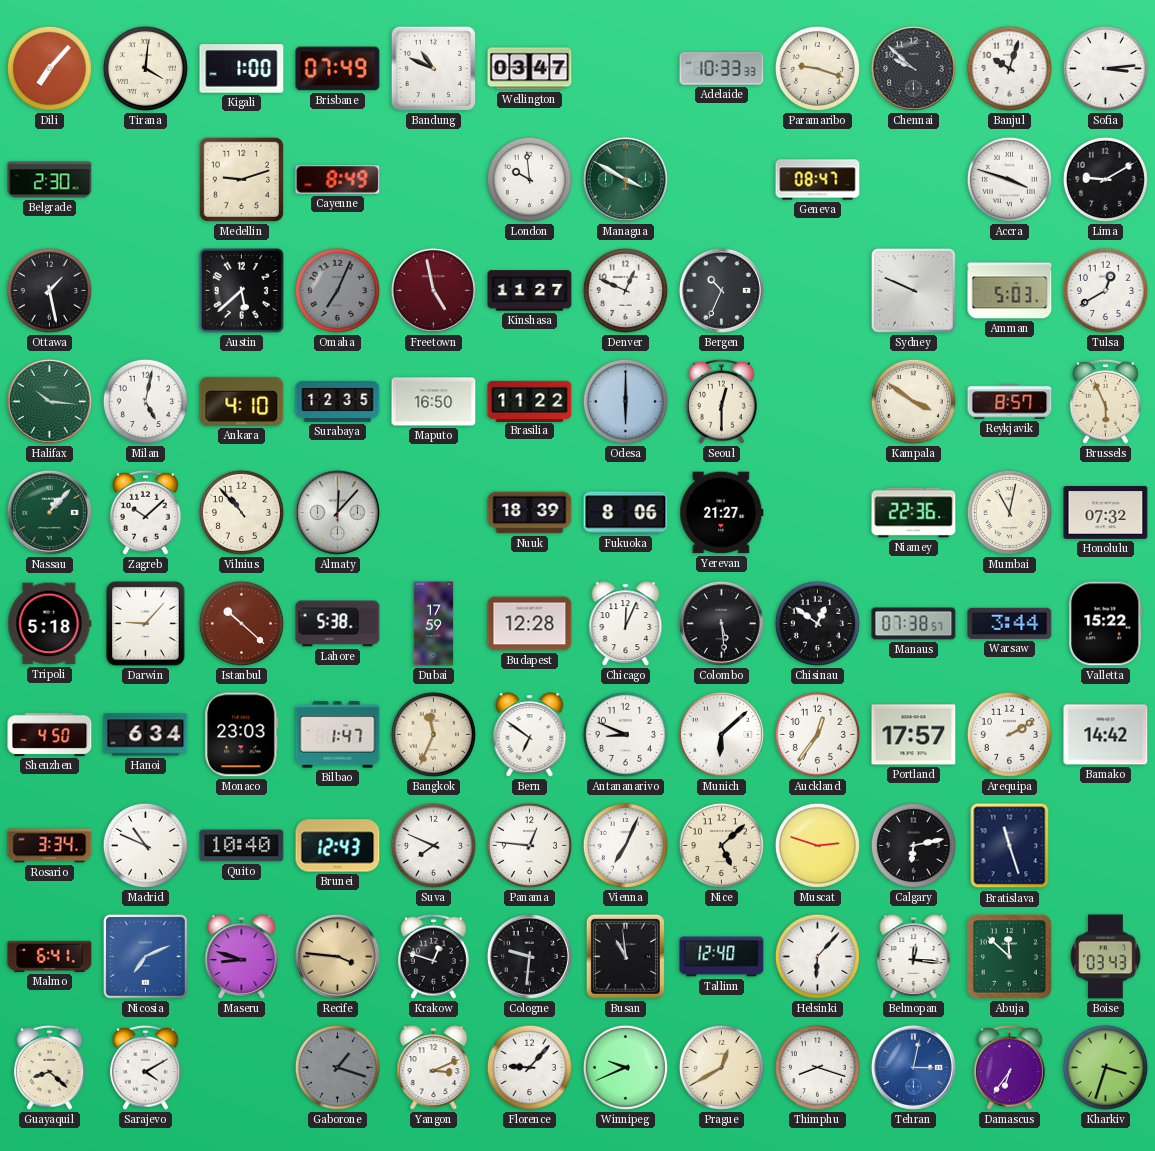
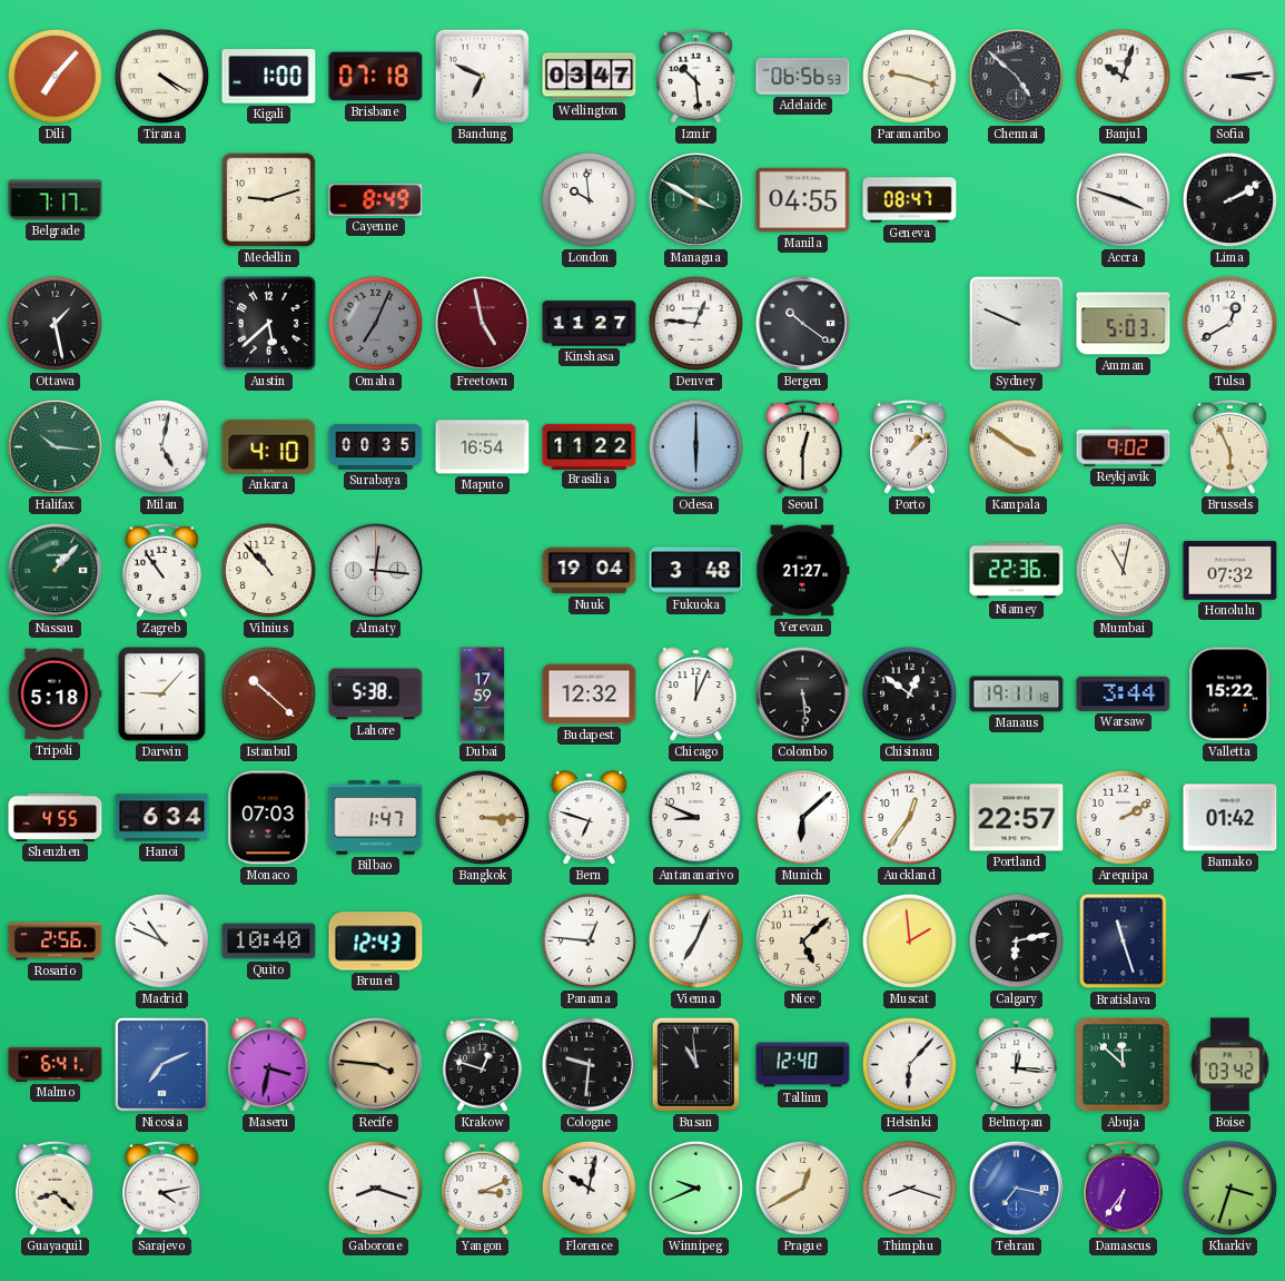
Tirana: 4:01 -> 4:20
Brisbane: 07:49 -> 07:18
Bandung: 10:49 -> 6:49
Izmir: none -> 10:29
Adelaide: 10:33 -> 06:56
Chennai: 9:52 -> 4:52
Belgrade: 2:30 -> 7:17
Manila: none -> 04:55
Lima: 9:10 -> 2:10
Denver: 12:49 -> 12:46
Bergen: 10:34 -> 10:21
Surabaya: 12:35 -> 00:35
Maputo: 16:50 -> 16:54
Porto: none -> 1:08
Reykjavik: 8:57 -> 9:02
Zagreb: 10:08 -> 10:54
Almaty: 12:07 -> 12:16
Nuuk: 18:39 -> 19:04
Fukuoka: 8:06 -> 3:48
Budapest: 12:28 -> 12:32
Manaus: 07:38 -> 19:11
Shenzhen: 4:50 -> 4:55
Monaco: 23:03 -> 07:03
Bangkok: 11:34 -> 3:15
Bern: 6:51 -> 6:48
Portland: 17:57 -> 22:57
Bamako: 14:42 -> 01:42
Rosario: 3:34 -> 2:56
Suva: 7:49 -> none
Muscat: 2:48 -> 1:59
Maseru: 8:48 -> 3:32
Boise: 03:43 -> 03:42
Sarajevo: 4:10 -> 4:13
Gaborone: 1:18 -> 8:18
Gaborone dial: grey -> white
Florence: 9:07 -> 10:02
Tehran: 3:02 -> 7:17
